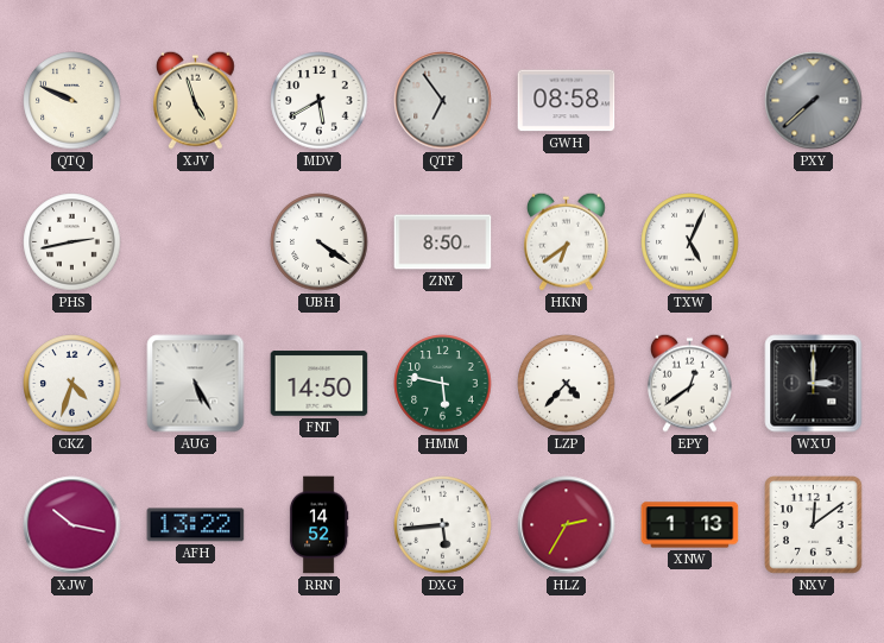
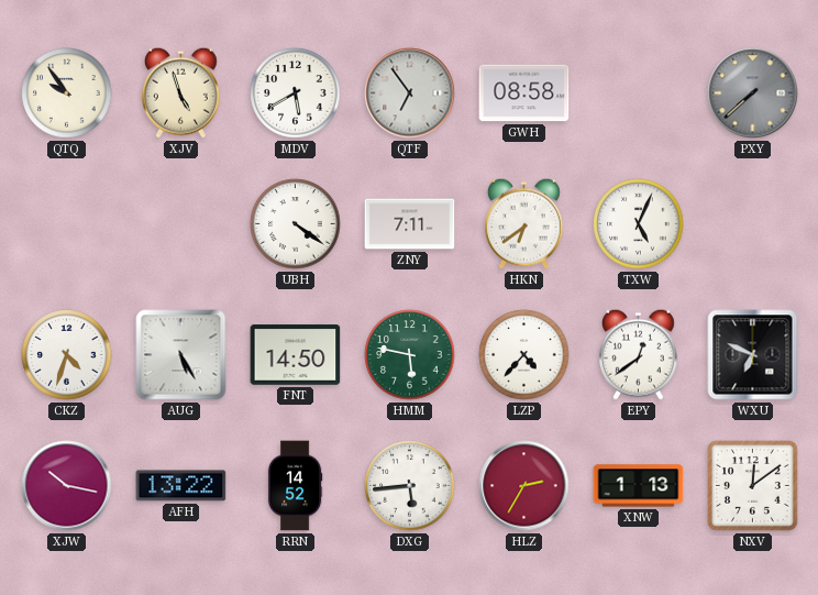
QTQ: 9:49 -> 9:54
PHS: 2:43 -> none
ZNY: 8:50 -> 7:11
WXU: 3:00 -> 6:49
